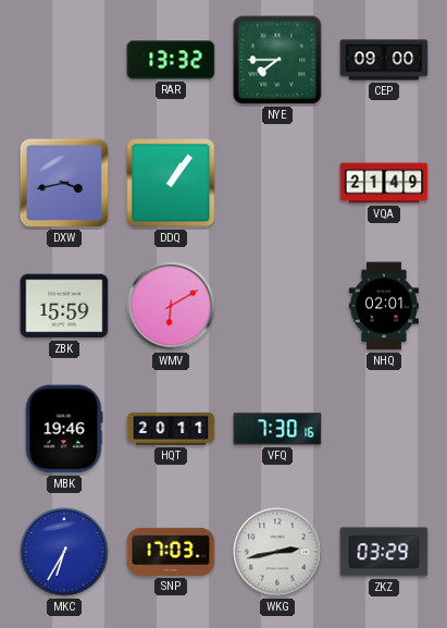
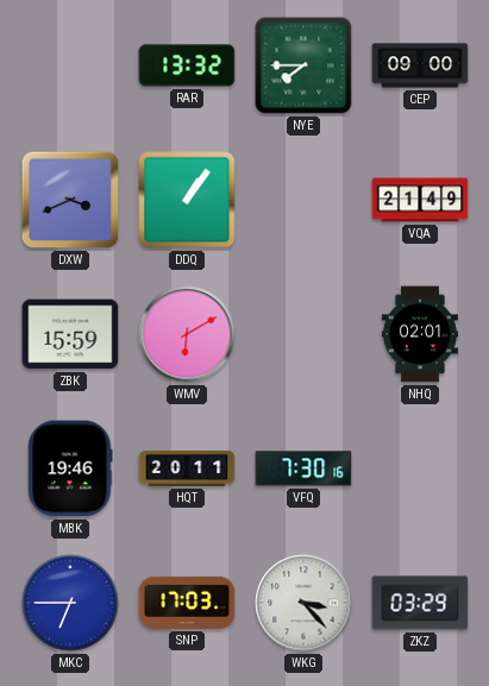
DXW: 3:43 -> 3:41
MKC: 6:35 -> 6:45
WKG: 2:43 -> 3:23
